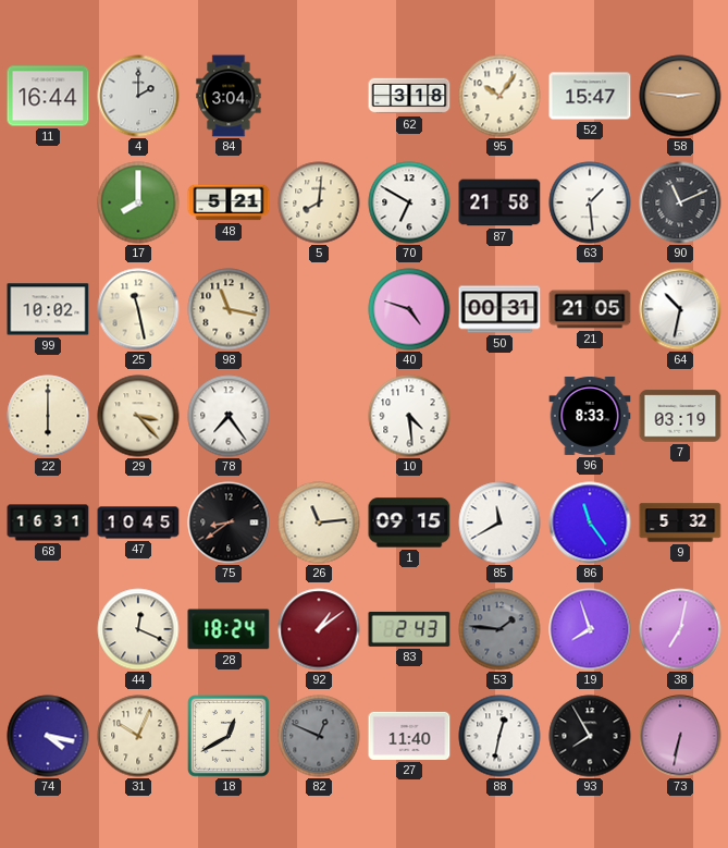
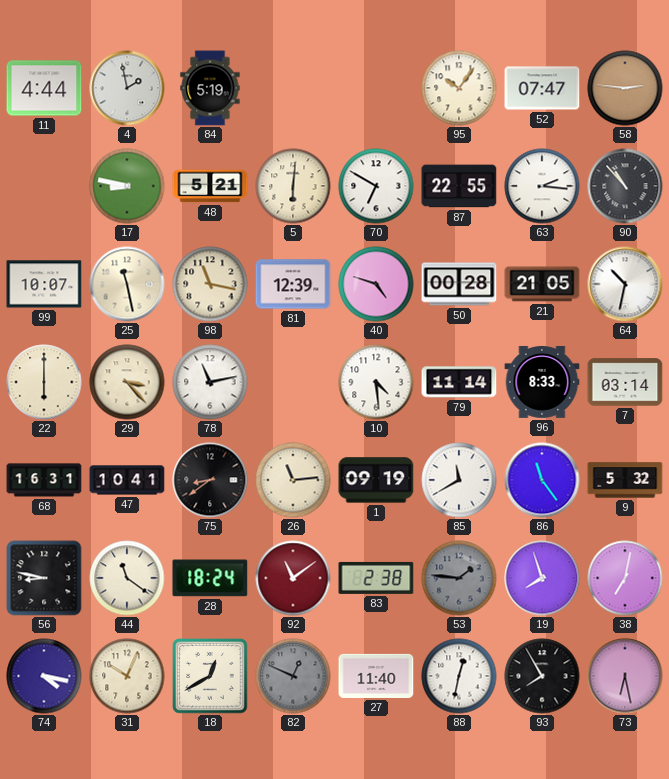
11: 16:44 -> 4:44
4: 2:00 -> 1:58
84: 3:04 -> 5:19
62: 3:18 -> none
52: 15:47 -> 07:47
17: 8:00 -> 8:47
5: 8:01 -> 6:01
87: 21:58 -> 22:55
63: 1:29 -> 2:16
90: 11:11 -> 10:53
99: 10:02 -> 10:07
81: none -> 12:39
50: 00:31 -> 00:28
78: 7:24 -> 11:13
79: none -> 11:14
7: 03:19 -> 03:14
47: 10:45 -> 10:41
1: 09:15 -> 09:19
56: none -> 8:47
44: 12:19 -> 11:21
92: 1:09 -> 11:09
83: 2:43 -> 2:38
73: 6:32 -> 6:28
